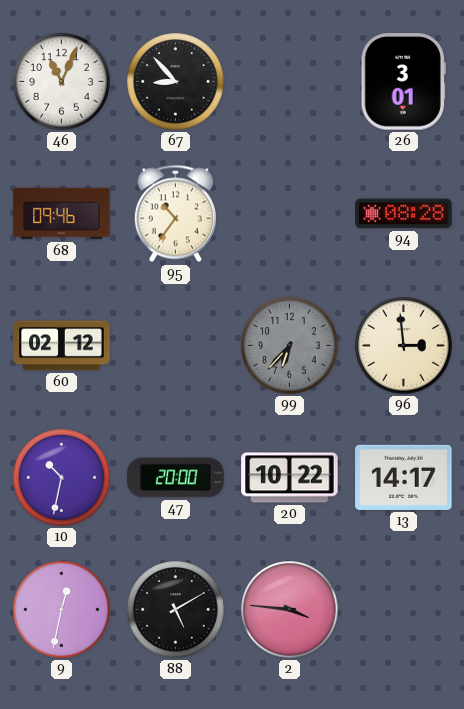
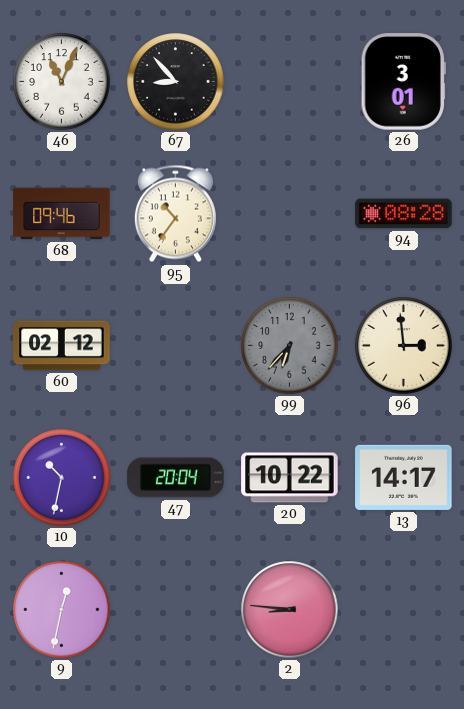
47: 20:00 -> 20:04
88: 5:10 -> none
2: 3:46 -> 8:46
